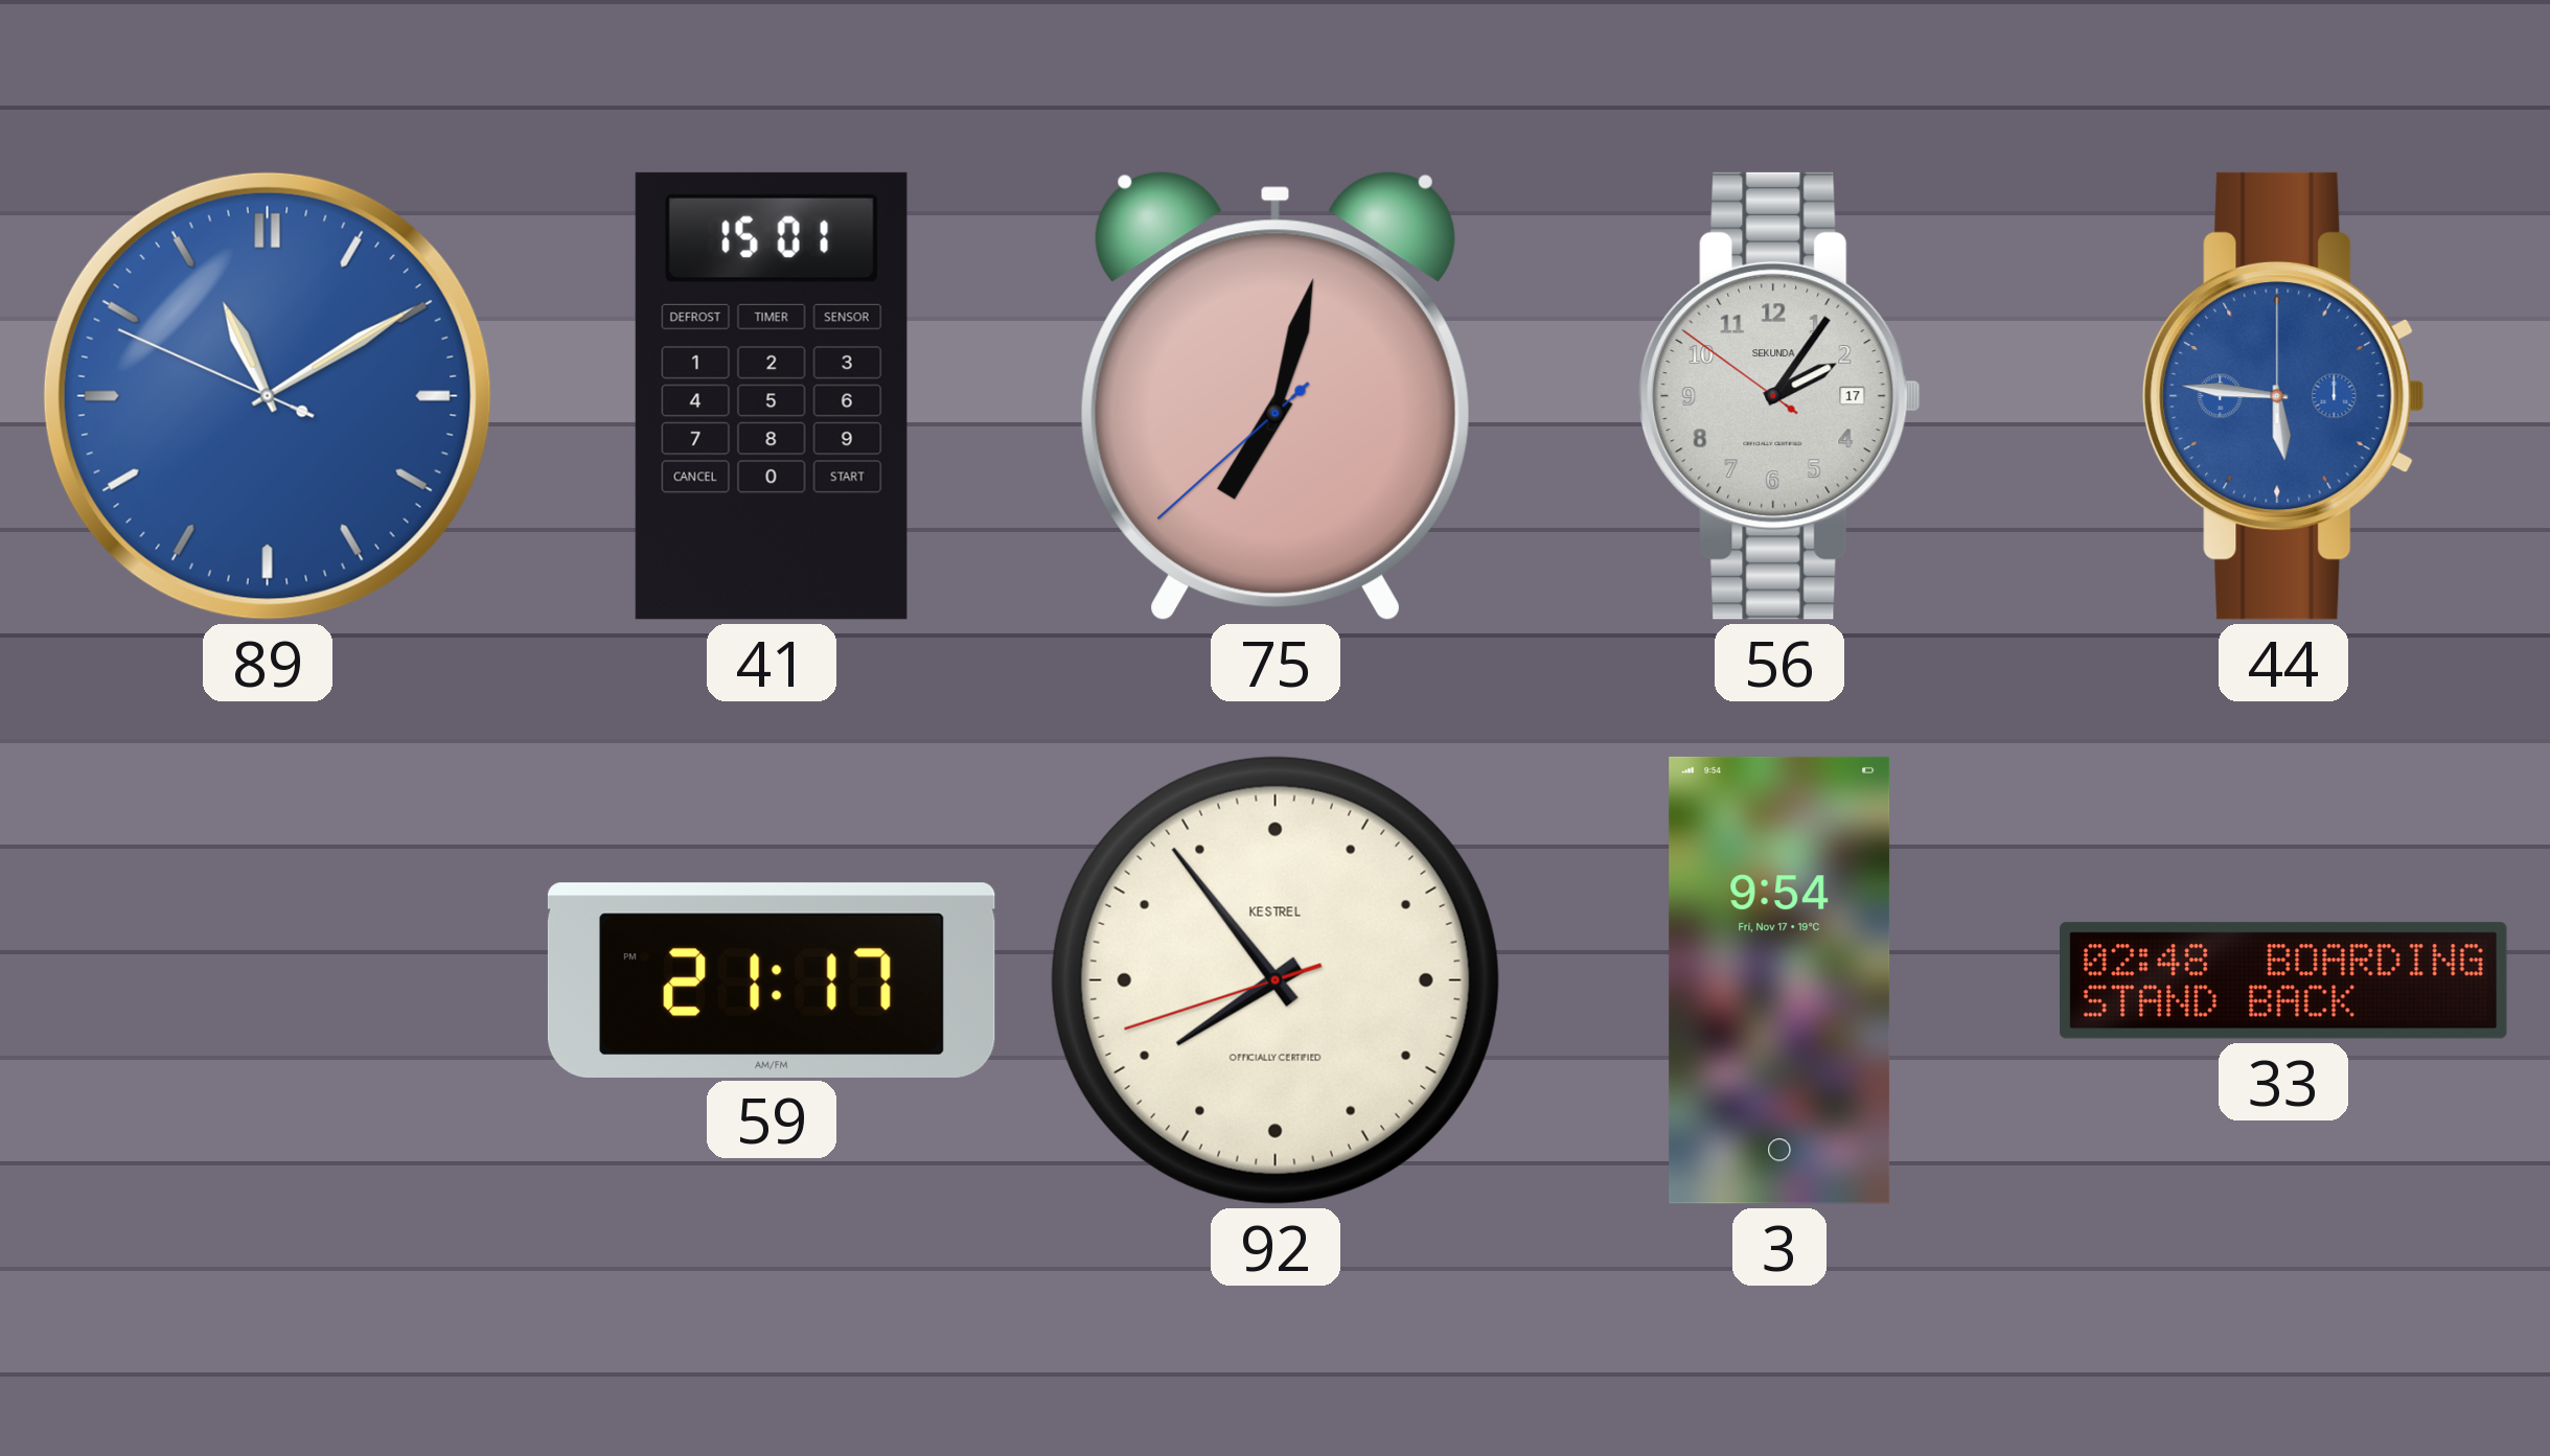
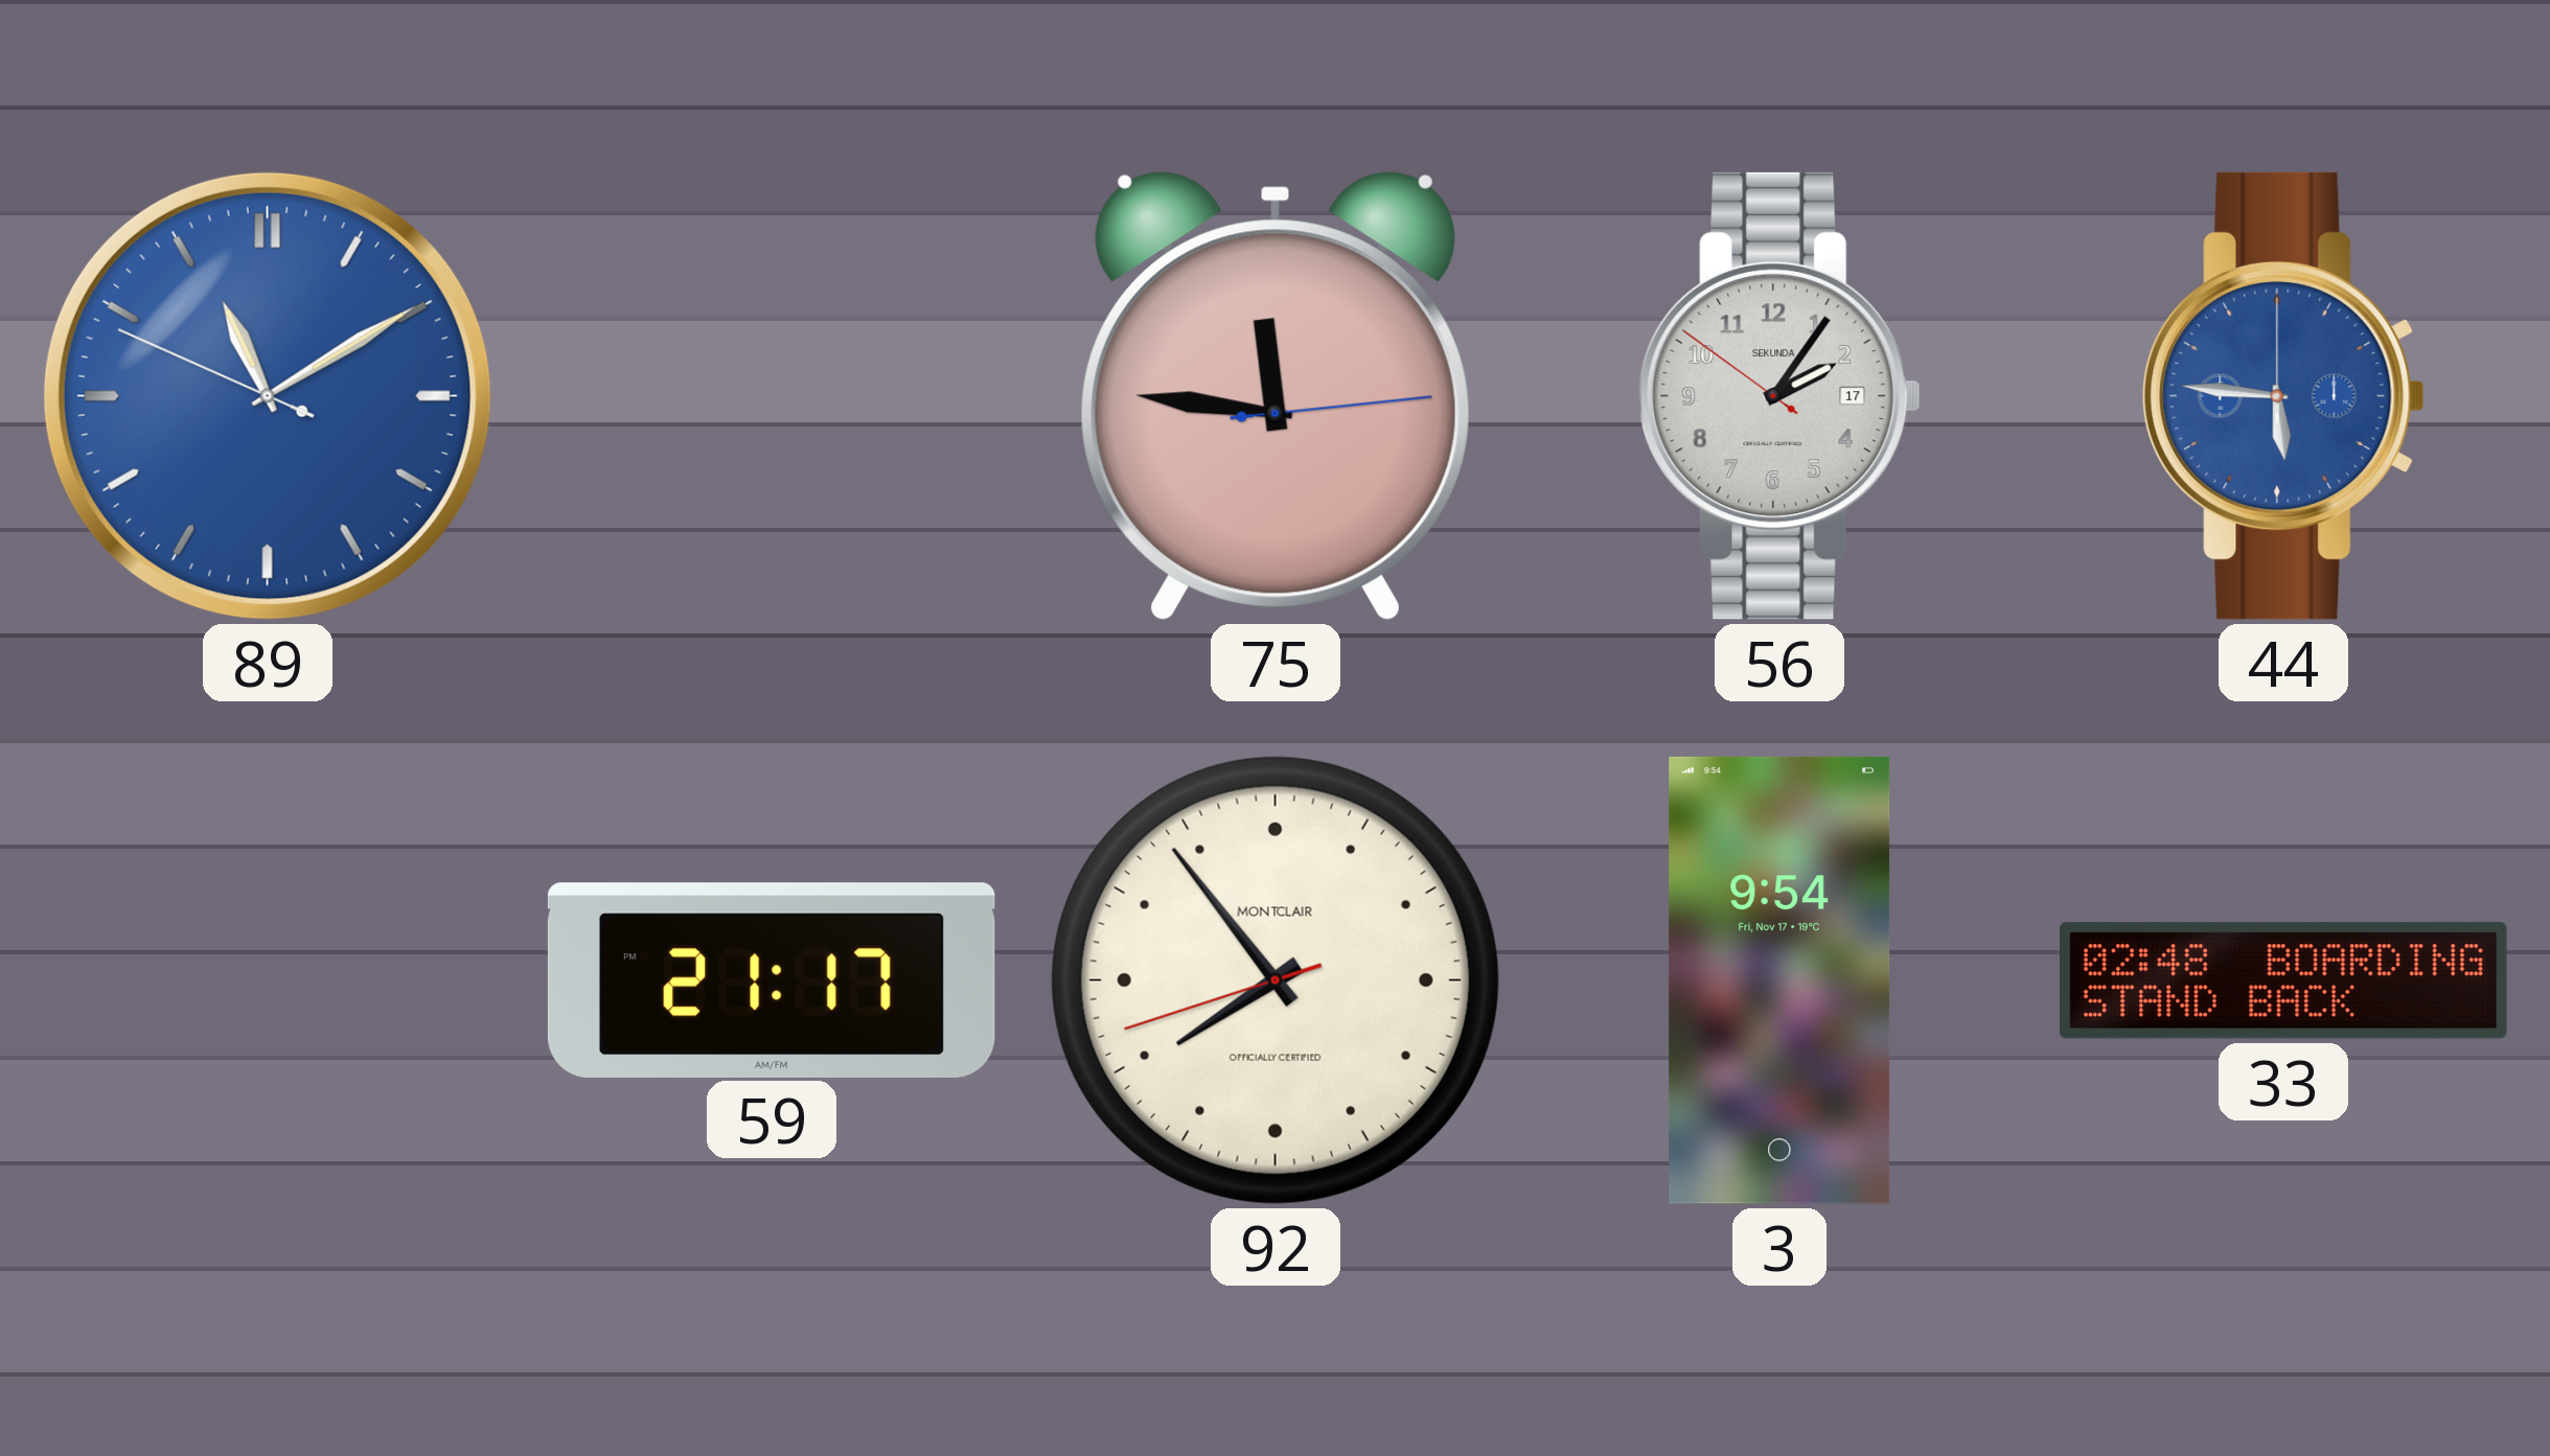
41: 15:01 -> none
75: 7:02 -> 11:46
92 brand: KESTREL -> MONTCLAIR
